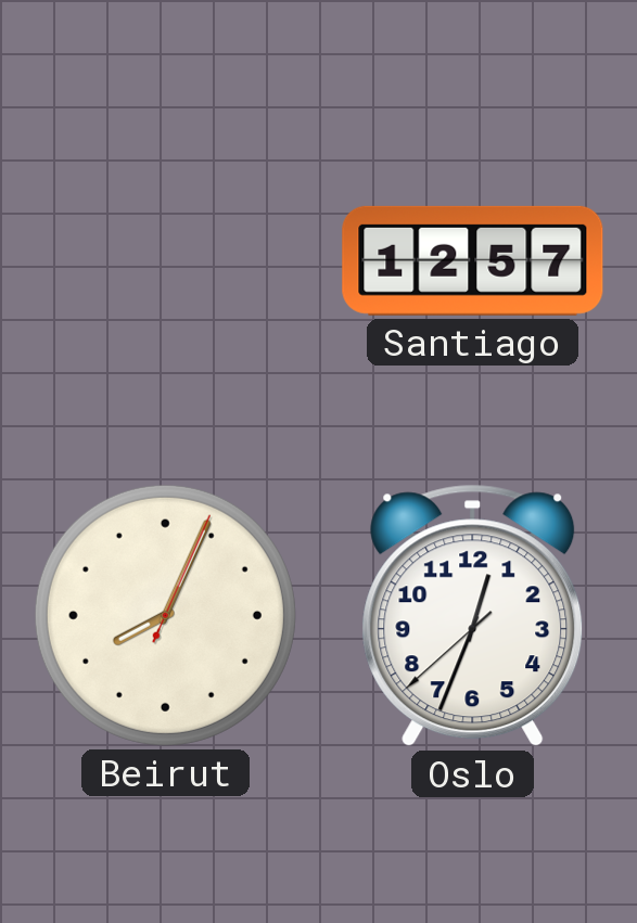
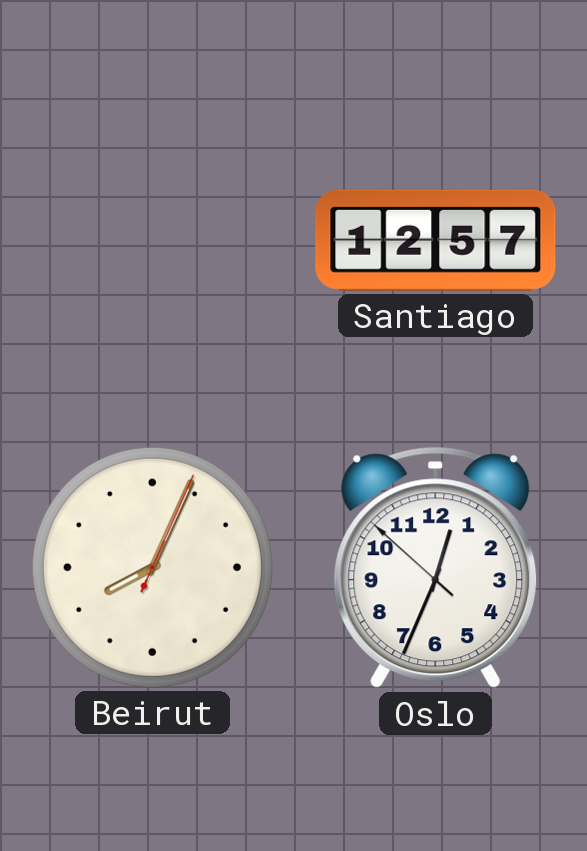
Oslo: 12:33:38 -> 12:33:52
